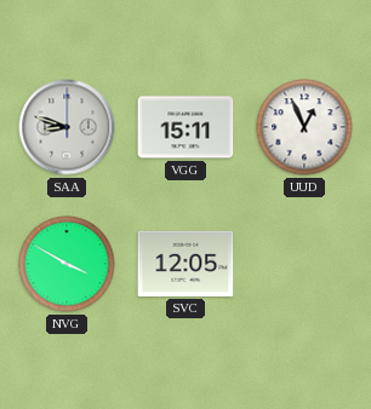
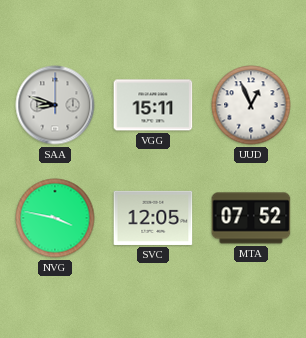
NVG: 3:50 -> 3:47
MTA: none -> 07:52
